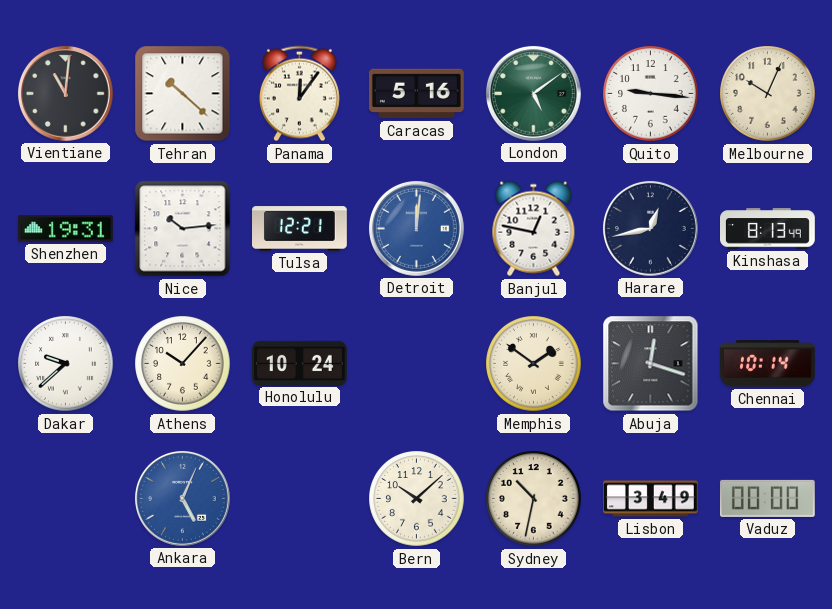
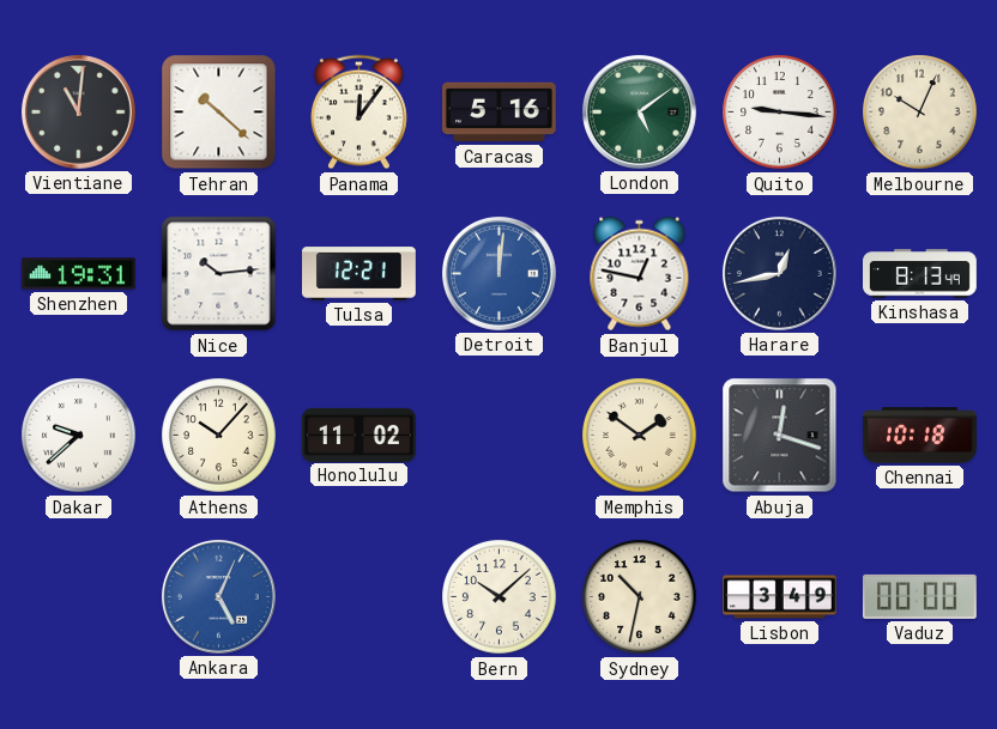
Honolulu: 10:24 -> 11:02
Chennai: 10:14 -> 10:18
